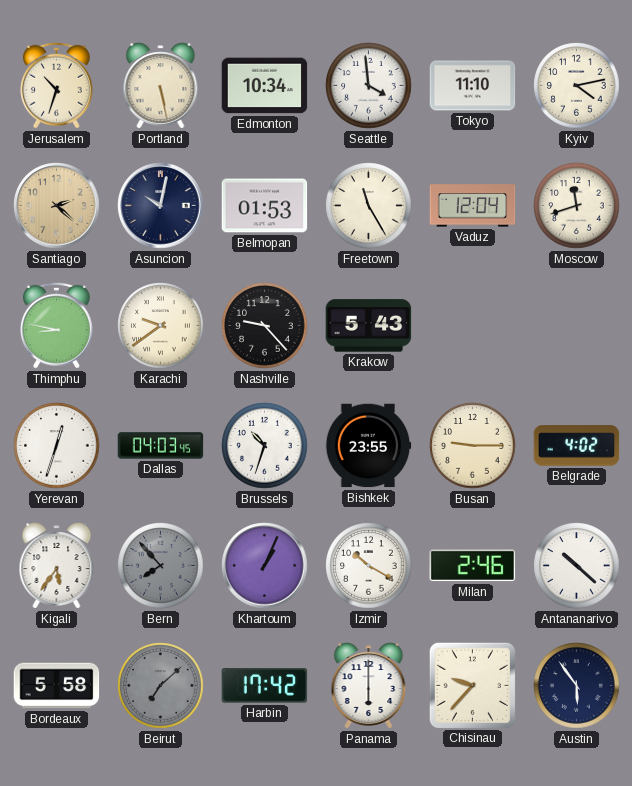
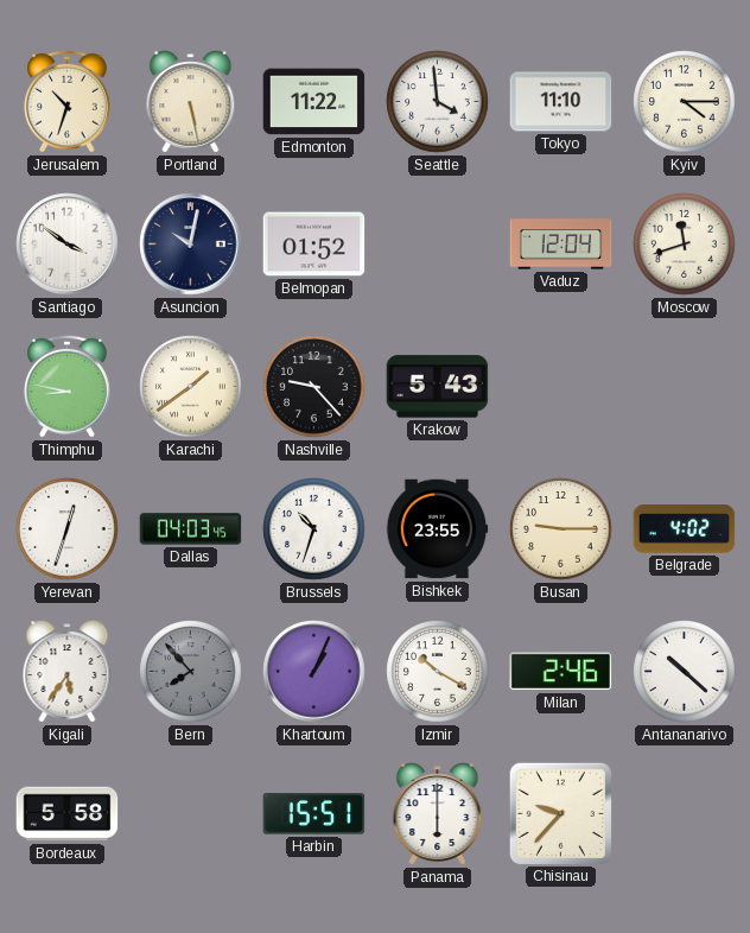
Edmonton: 10:34 -> 11:22
Kyiv: 4:13 -> 4:15
Santiago: 2:22 -> 3:51
Santiago dial: champagne -> white
Belmopan: 01:53 -> 01:52
Freetown: 11:25 -> none
Karachi: 9:39 -> 1:39
Beirut: 7:08 -> none
Harbin: 17:42 -> 15:51
Austin: 5:54 -> none
